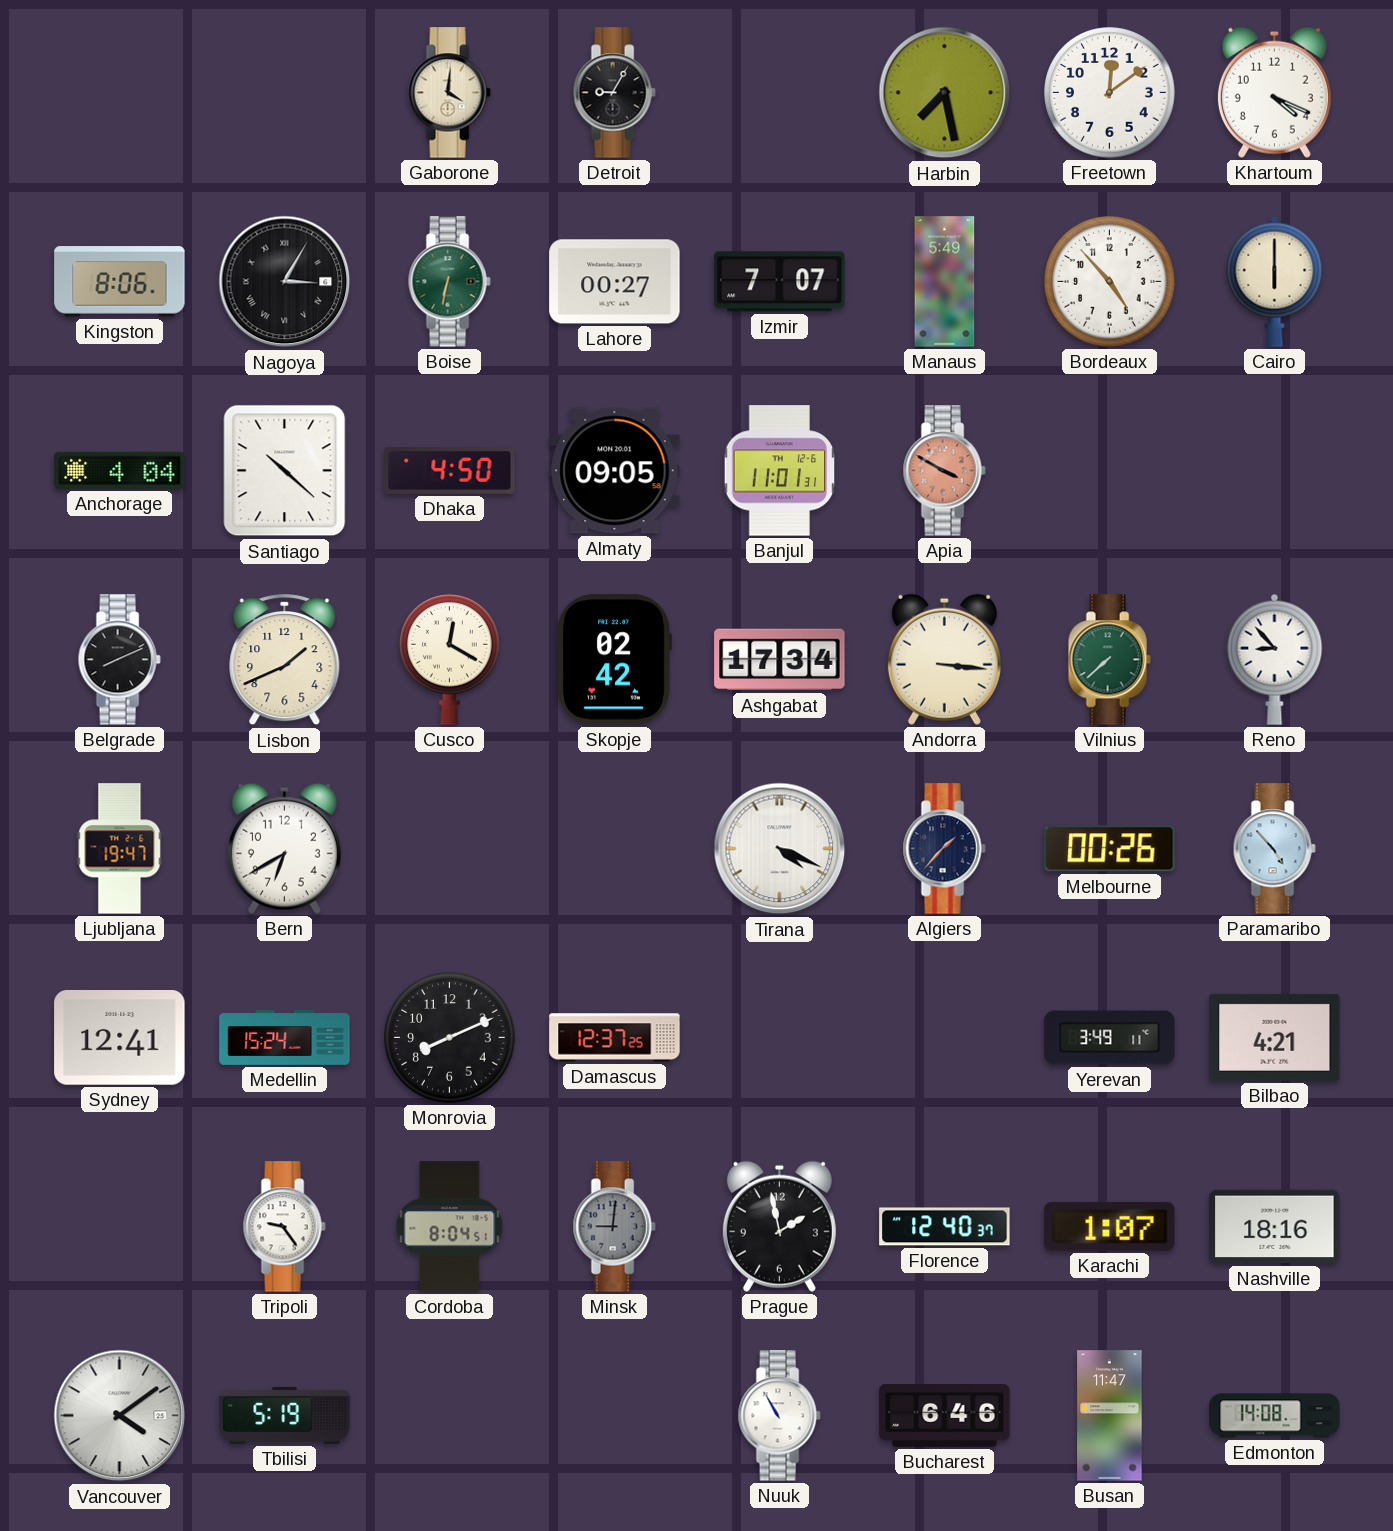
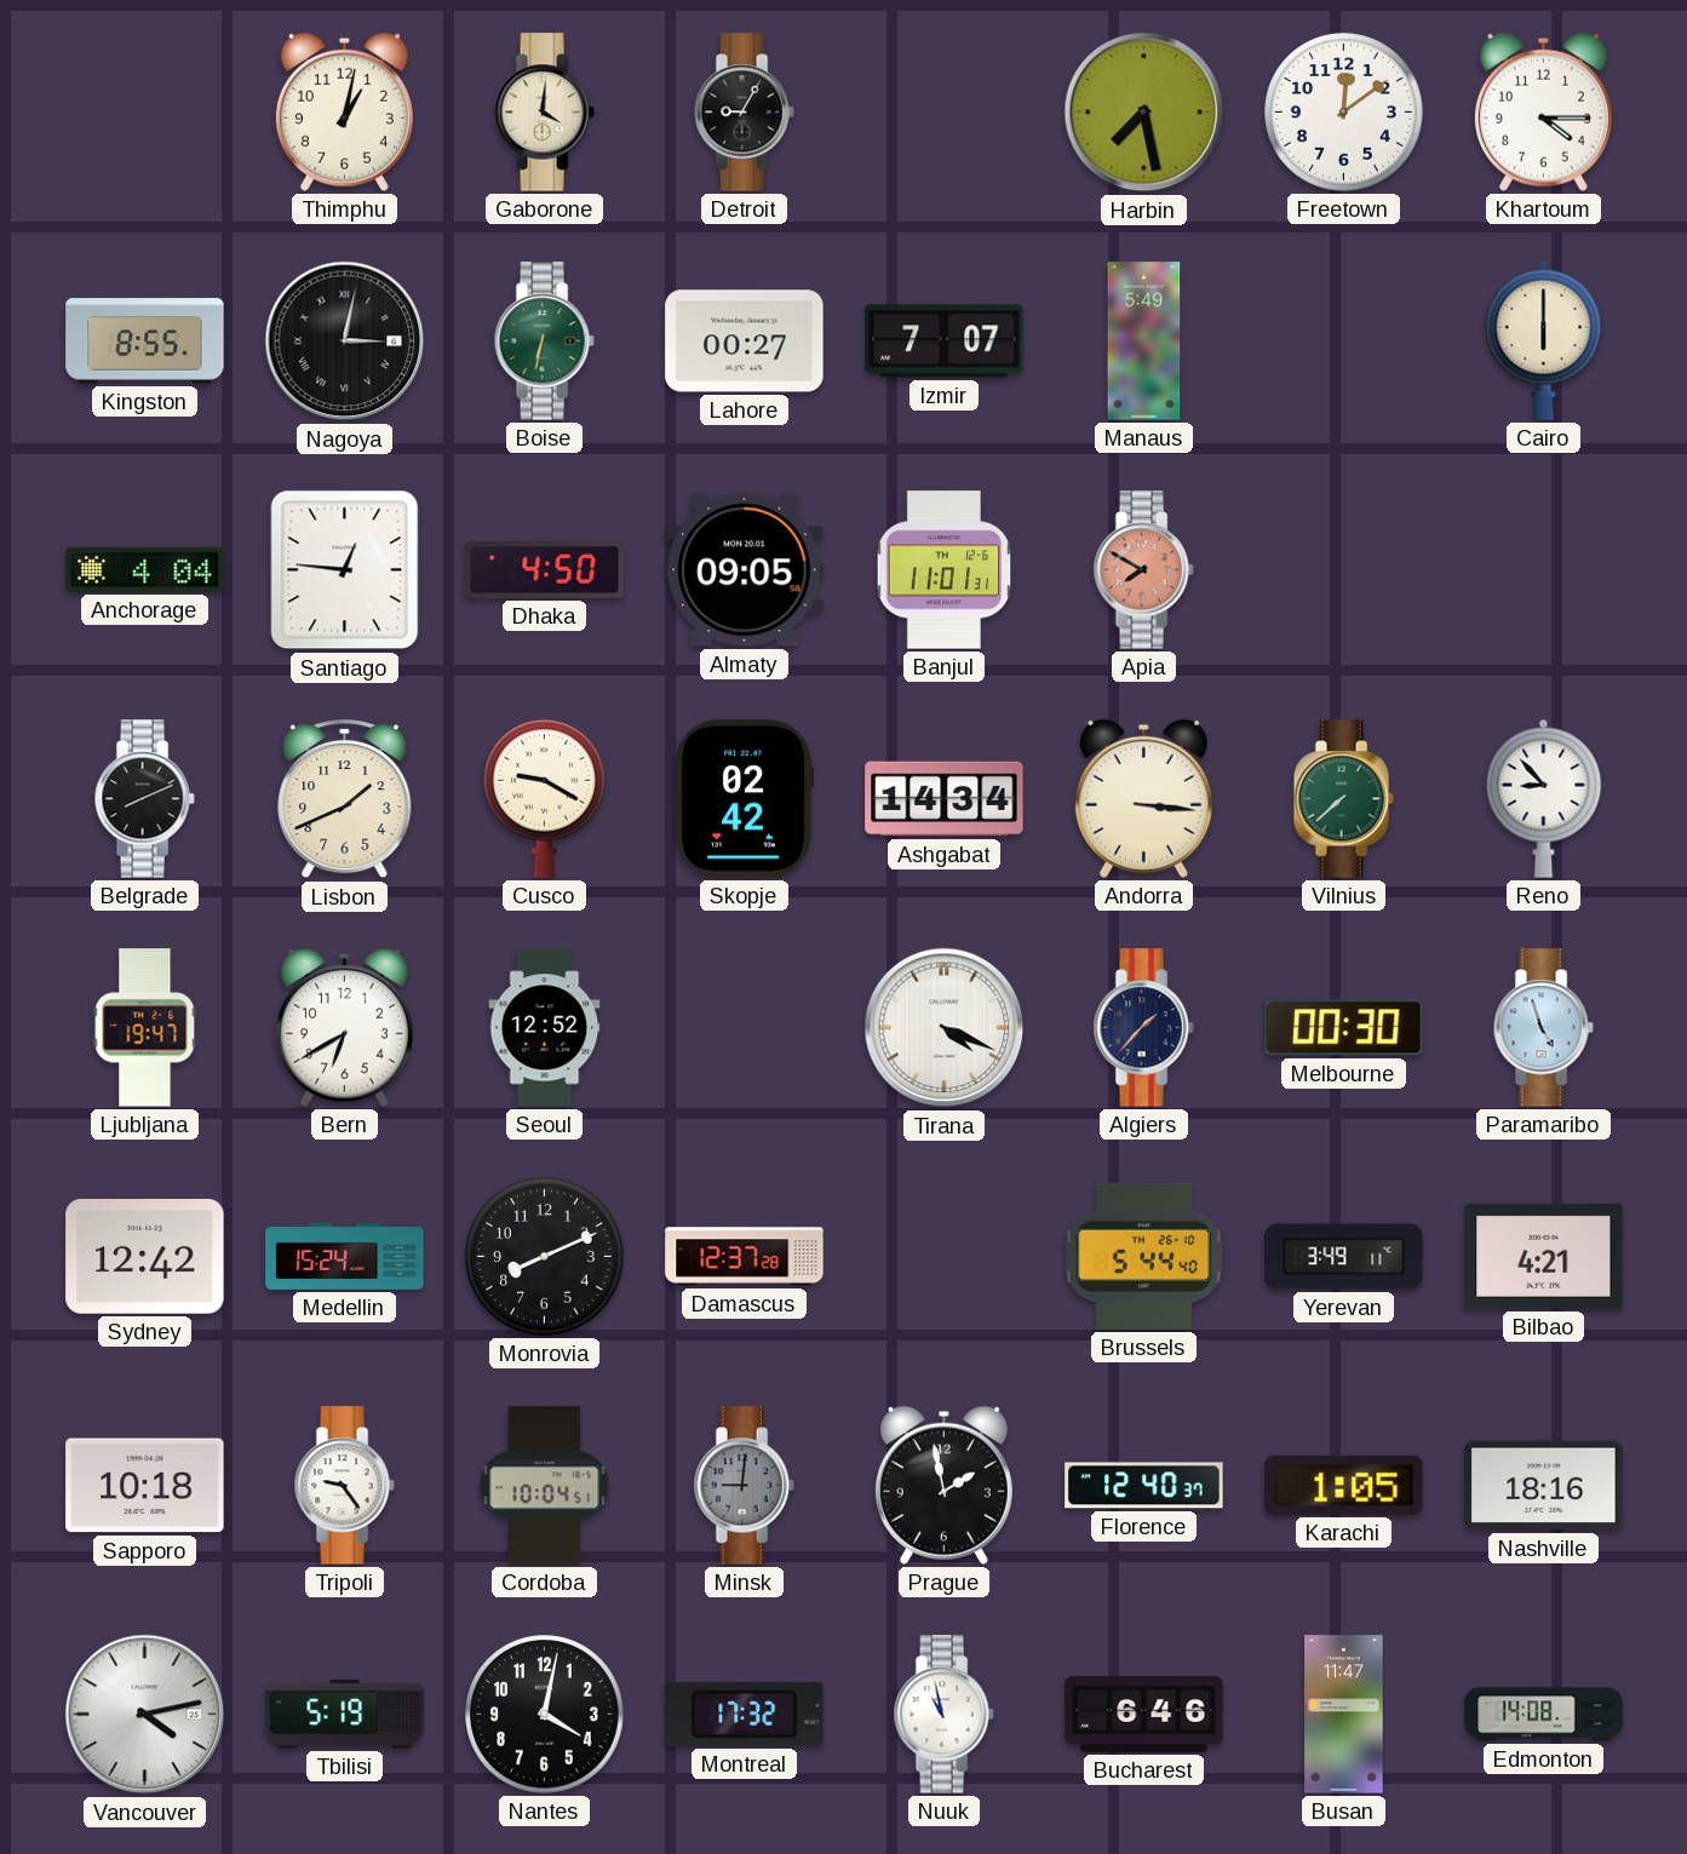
Thimphu: none -> 1:02
Khartoum: 4:19 -> 4:15
Kingston: 8:06 -> 8:55
Nagoya: 3:05 -> 3:02
Bordeaux: 4:53 -> none
Santiago: 10:22 -> 12:46
Apia: 3:50 -> 7:50
Cusco: 12:20 -> 9:20
Ashgabat: 17:34 -> 14:34
Seoul: none -> 12:52
Melbourne: 00:26 -> 00:30
Paramaribo: 4:53 -> 4:57
Sydney: 12:41 -> 12:42
Damascus: 12:37:25 -> 12:37:28
Brussels: none -> 5:44
Sapporo: none -> 10:18
Cordoba: 8:04 -> 10:04
Karachi: 1:07 -> 1:05
Vancouver: 4:09 -> 4:13
Nantes: none -> 4:02
Montreal: none -> 17:32
Nuuk: 10:55 -> 10:58
